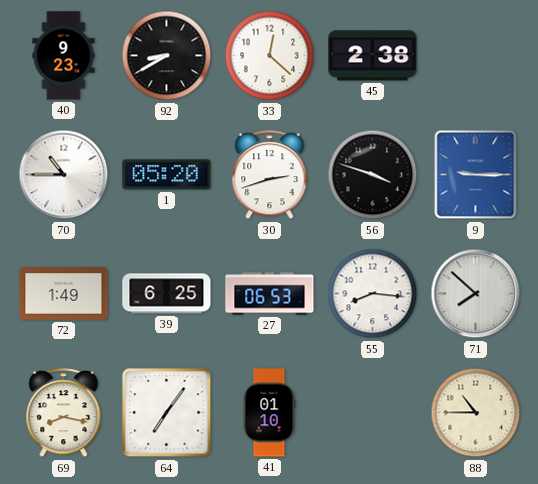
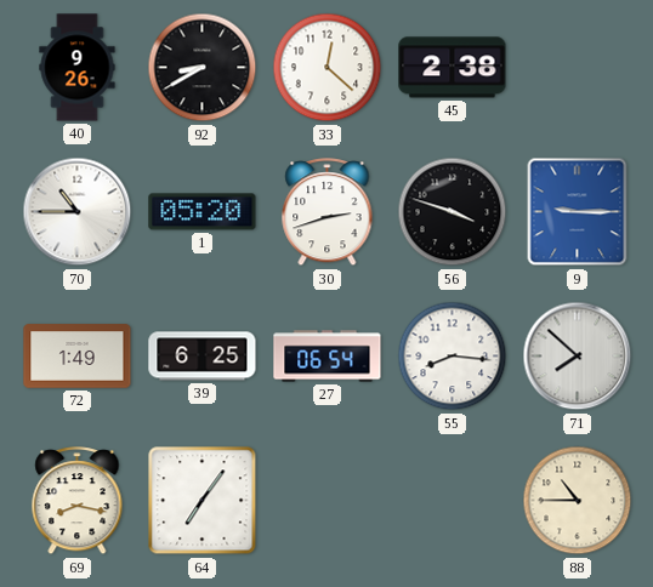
40: 9:23 -> 9:26
27: 06:53 -> 06:54
41: 01:10 -> none
